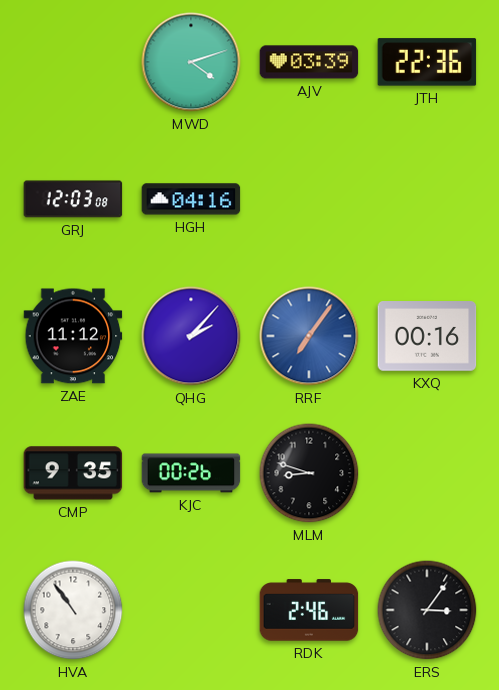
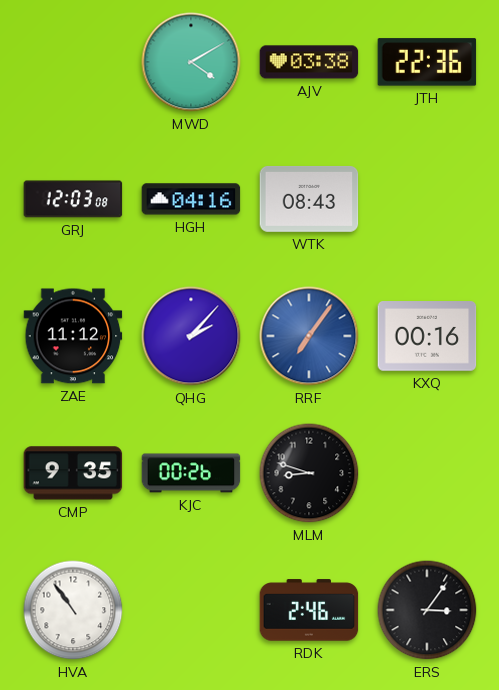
MWD: 4:12 -> 4:10
AJV: 03:39 -> 03:38
WTK: none -> 08:43
